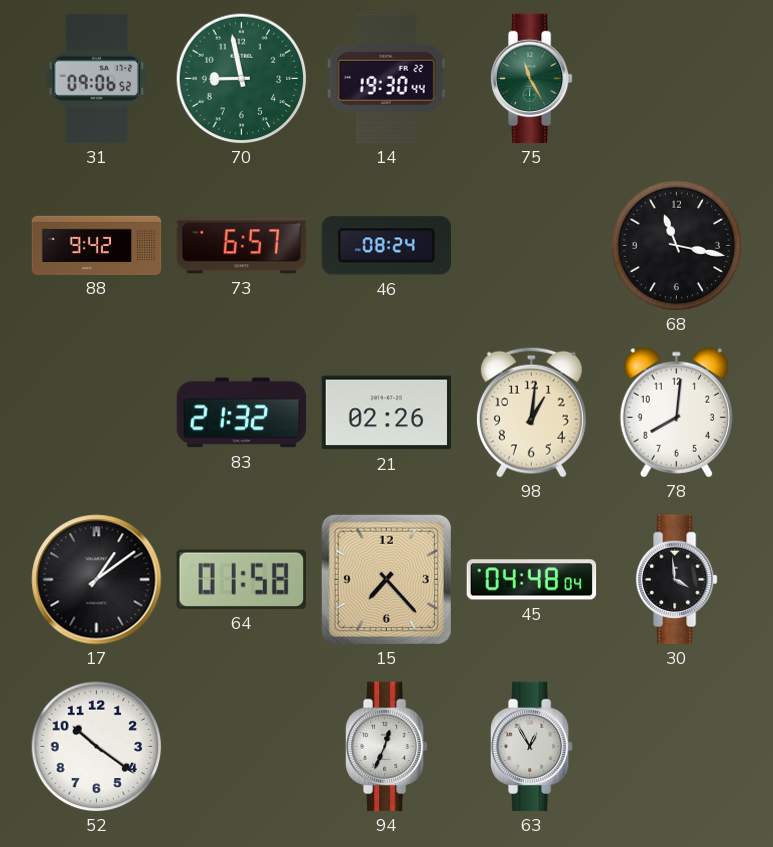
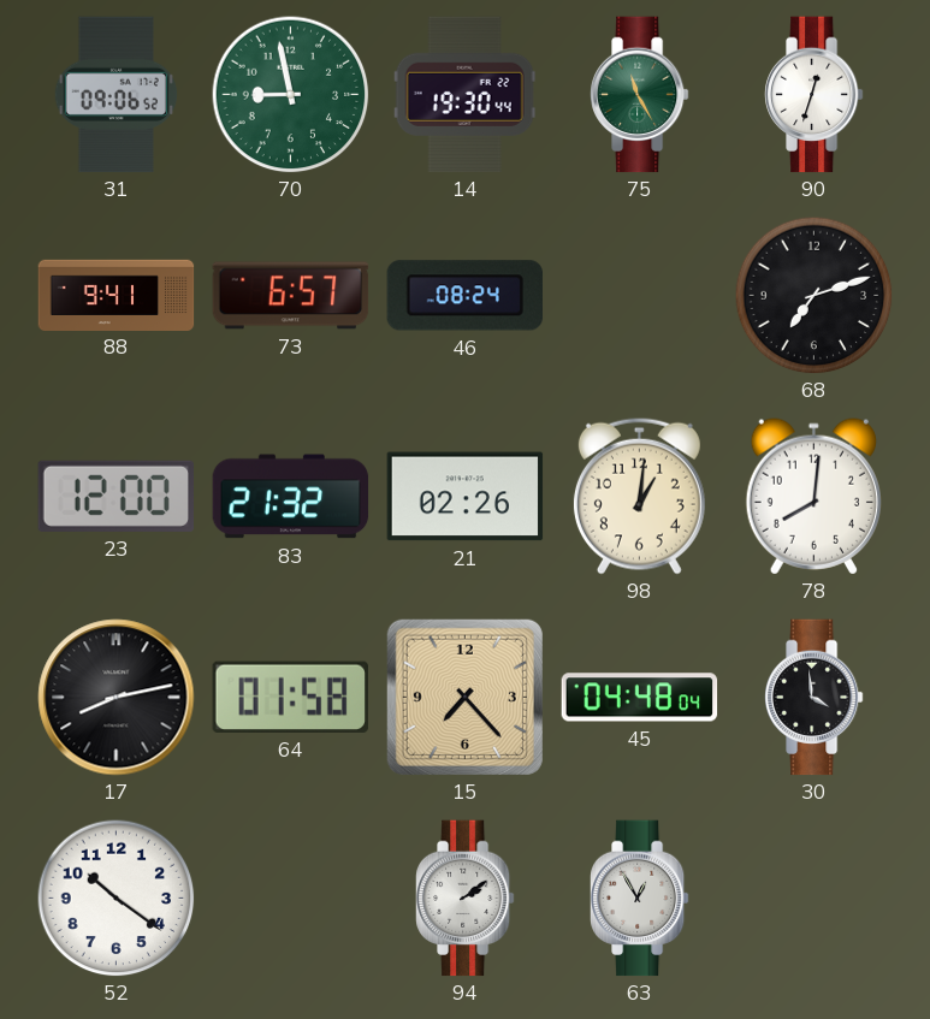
90: none -> 12:33
88: 9:42 -> 9:41
68: 11:17 -> 7:12
23: none -> 12:00
17: 1:09 -> 8:13
94: 12:34 -> 2:09
